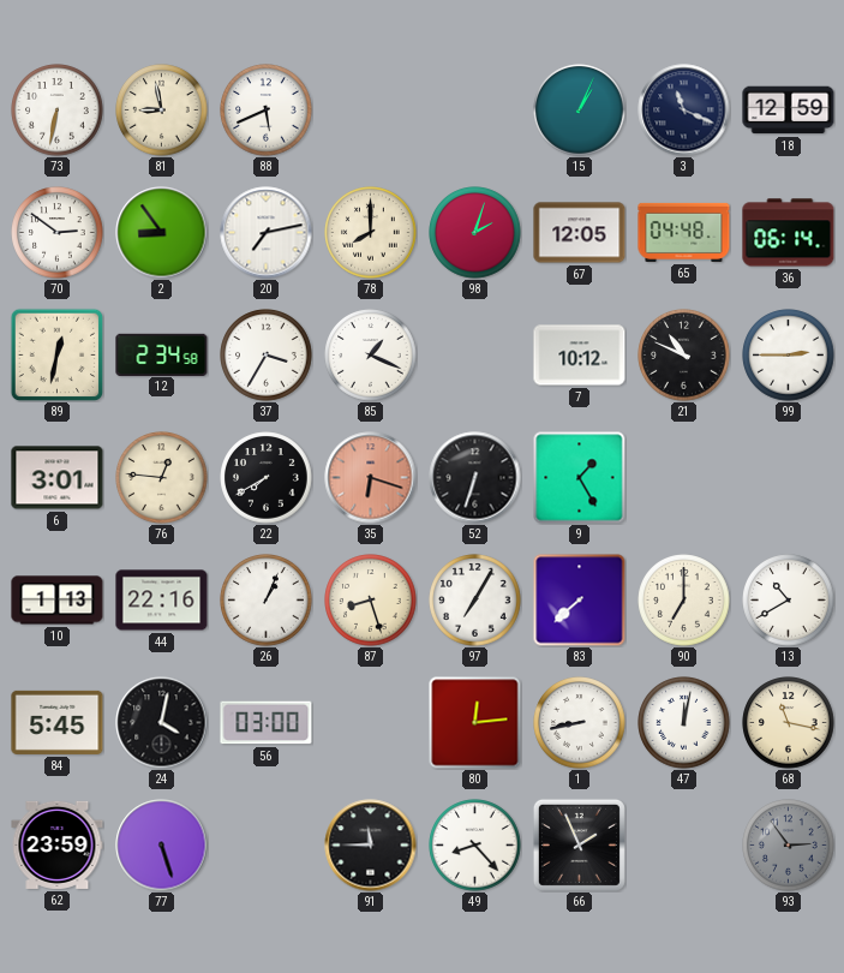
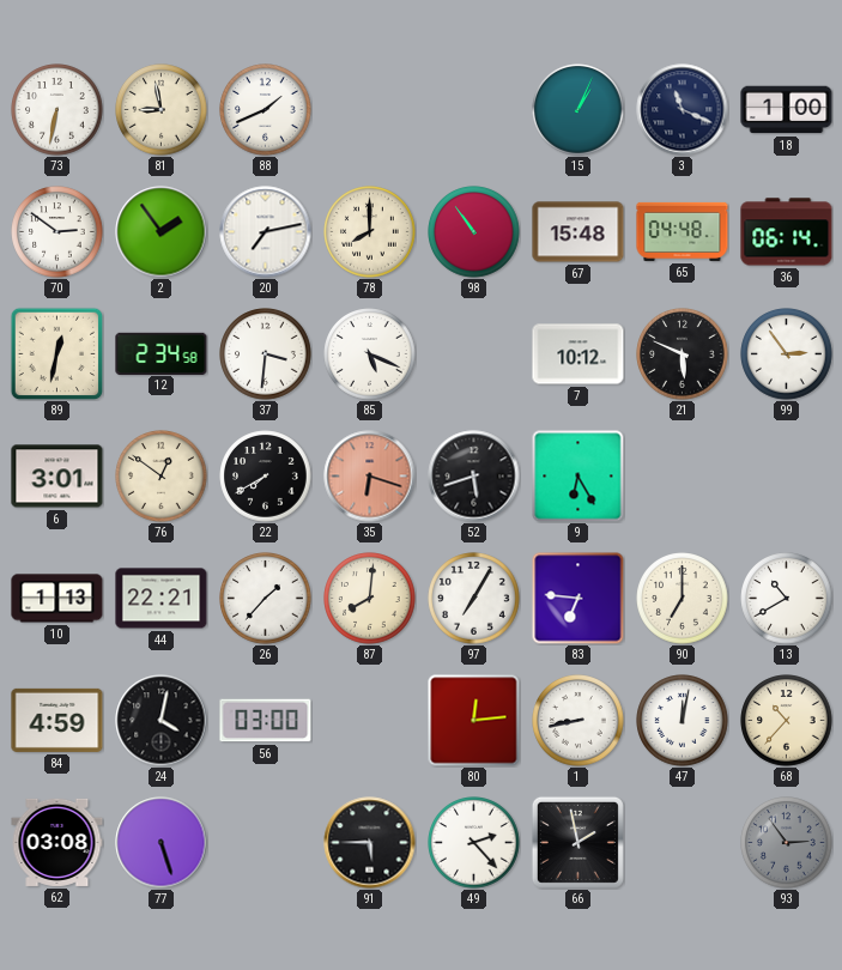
88: 5:41 -> 1:41
18: 12:59 -> 1:00
2: 8:54 -> 1:54
98: 2:03 -> 10:54
67: 12:05 -> 15:48
37: 3:35 -> 3:31
85: 1:19 -> 5:19
21: 10:49 -> 5:49
99: 2:45 -> 2:54
76: 12:46 -> 12:51
52: 6:33 -> 5:42
9: 1:25 -> 6:25
44: 22:16 -> 22:21
26: 1:04 -> 1:37
87: 8:27 -> 8:01
83: 7:38 -> 6:46
84: 5:45 -> 4:59
68: 11:17 -> 10:37
62: 23:59 -> 03:08
91: 11:45 -> 5:45
49: 8:23 -> 2:23
66: 1:56 -> 1:58
